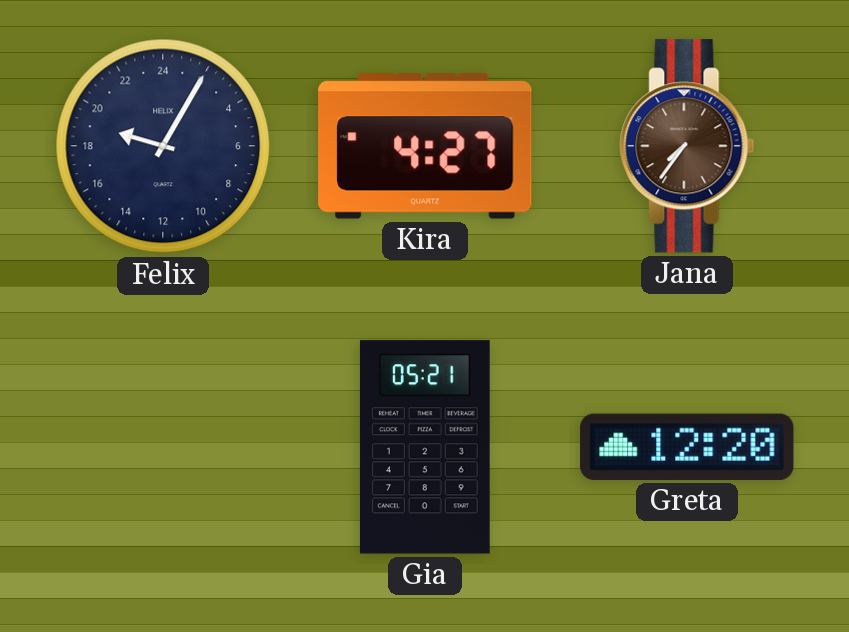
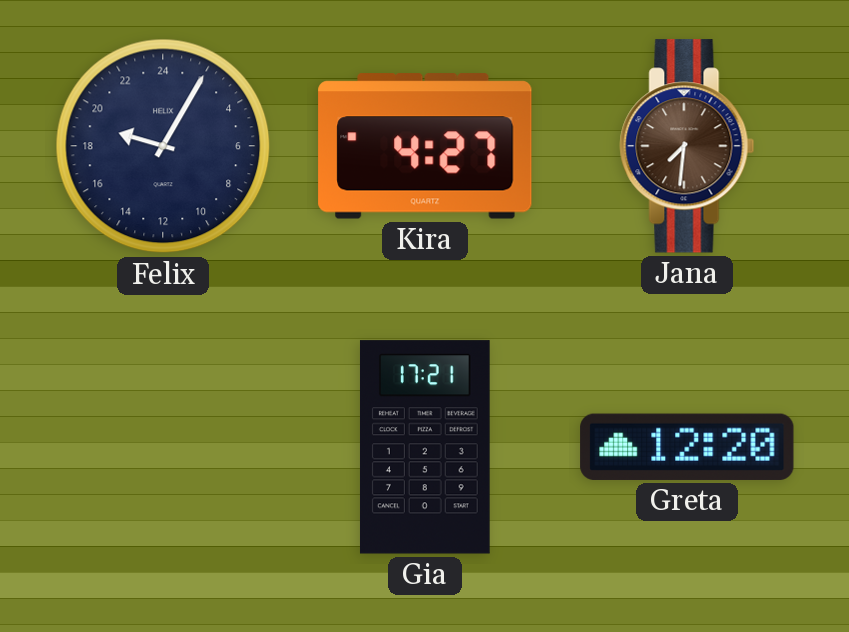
Jana: 7:36 -> 7:31
Gia: 05:21 -> 17:21
